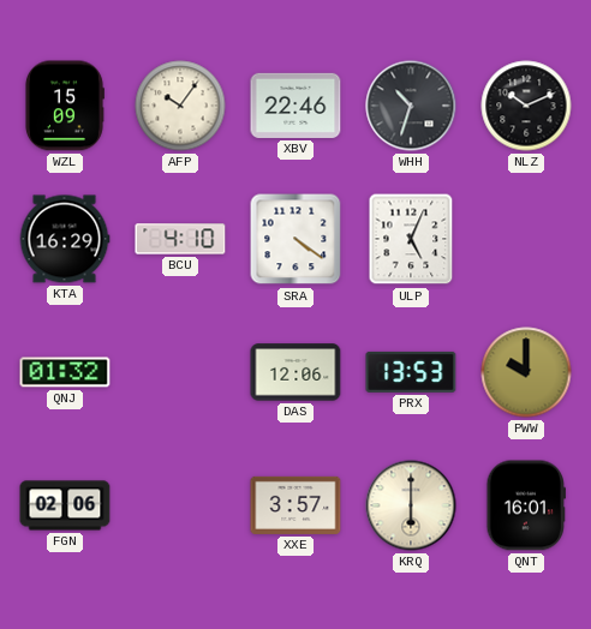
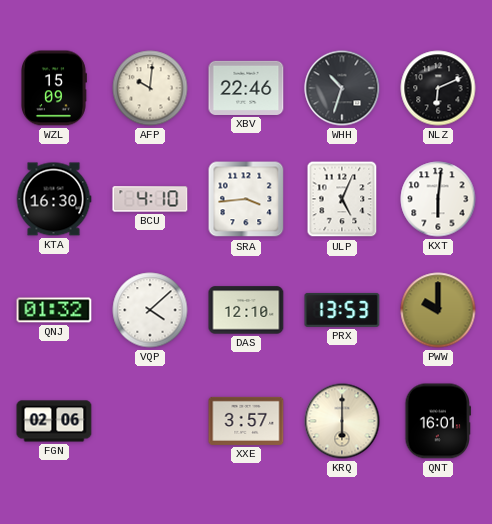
AFP: 10:06 -> 10:01
NLZ: 10:11 -> 6:11
KTA: 16:29 -> 16:30
SRA: 4:21 -> 3:44
KXT: none -> 6:01
VQP: none -> 4:08
DAS: 12:06 -> 12:10
